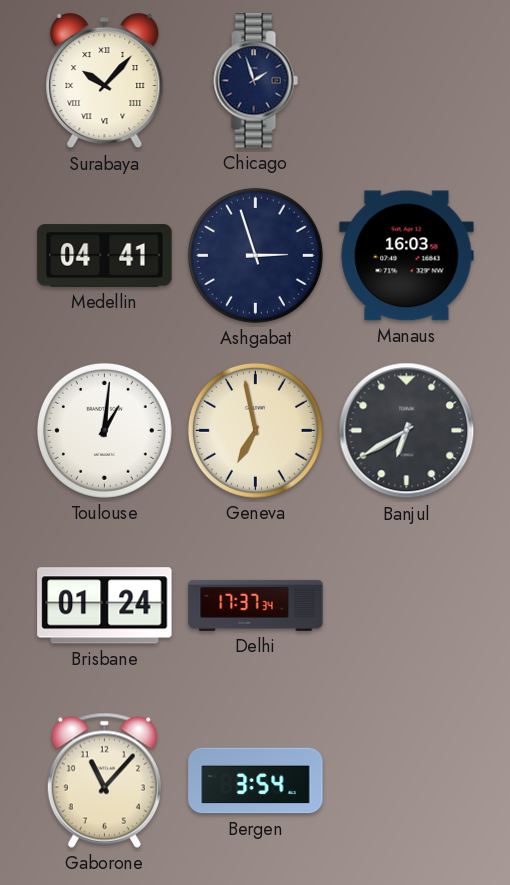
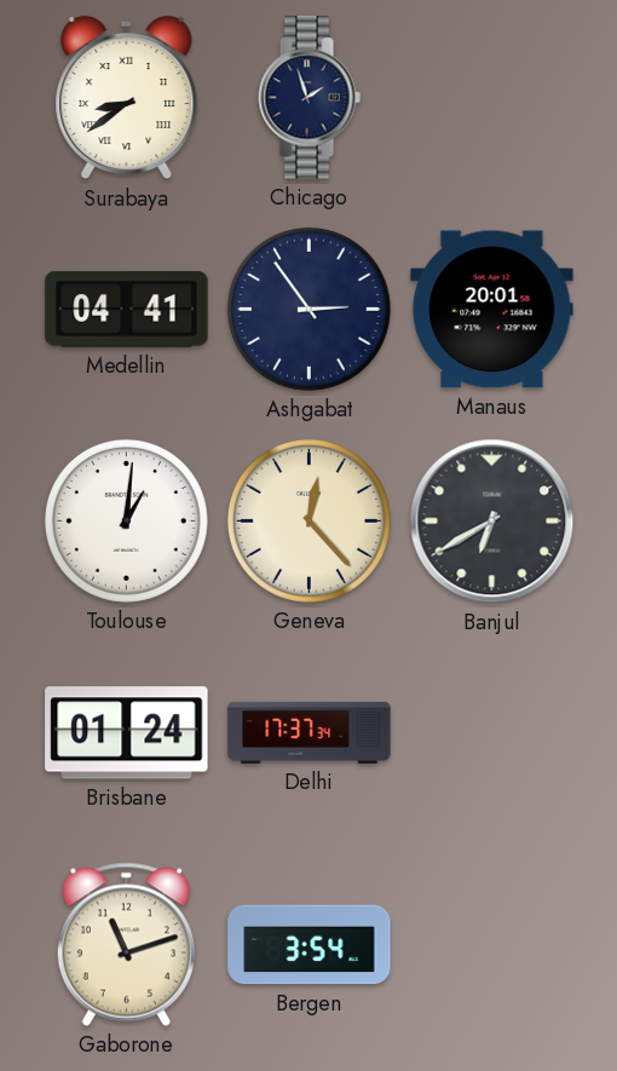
Surabaya: 10:07 -> 8:39
Ashgabat: 2:57 -> 2:54
Manaus: 16:03 -> 20:01
Geneva: 6:58 -> 12:23
Gaborone: 11:07 -> 11:12
